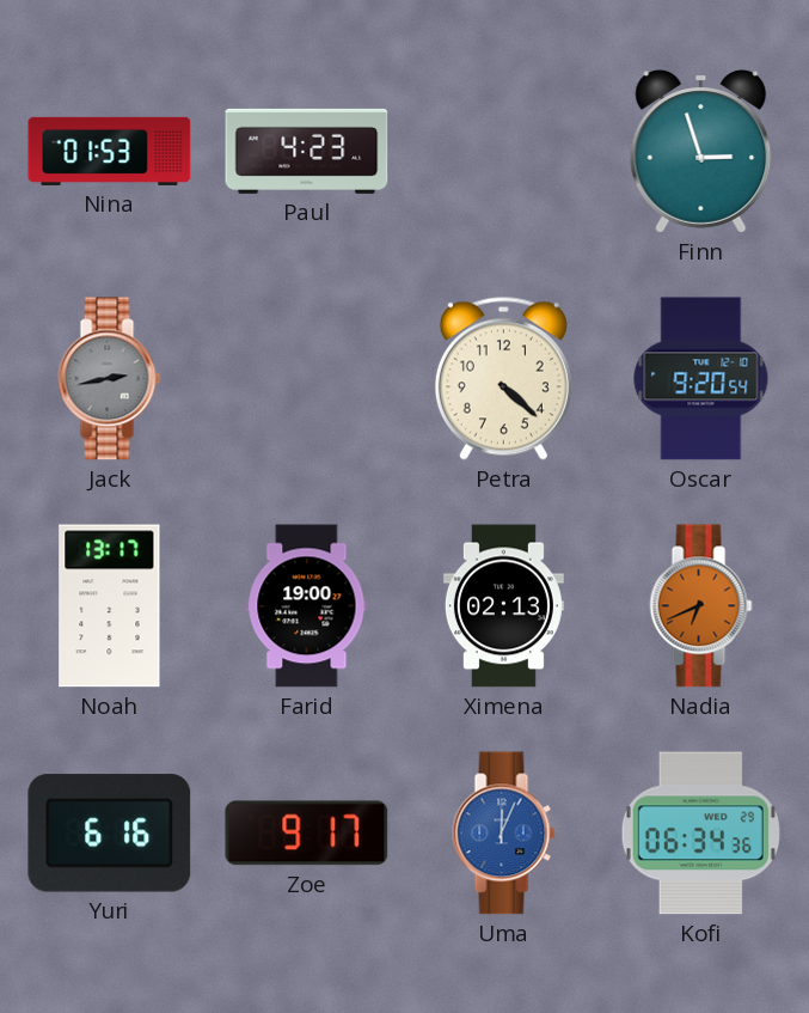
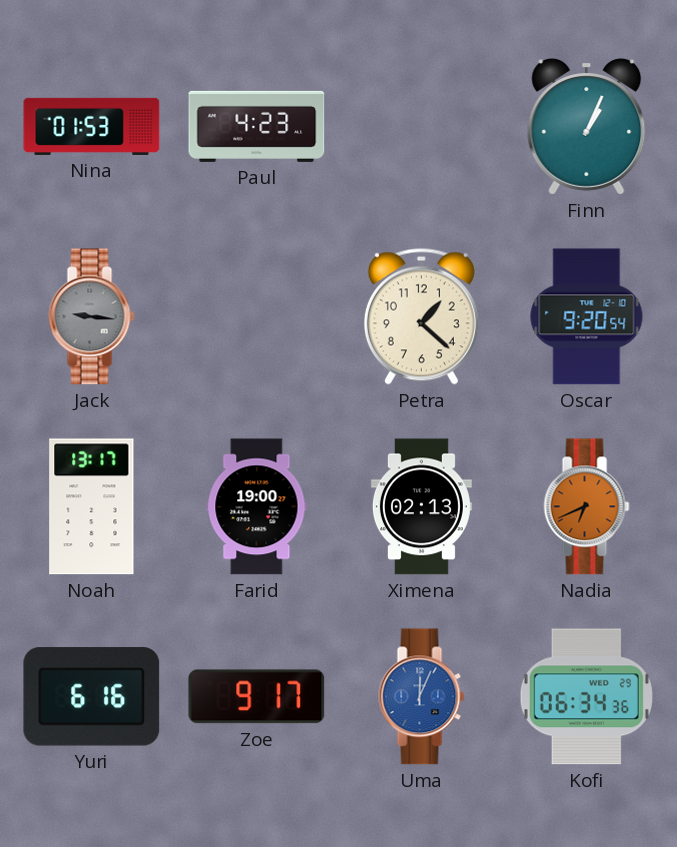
Finn: 2:57 -> 1:04
Jack: 2:43 -> 9:16
Petra: 4:22 -> 1:22
